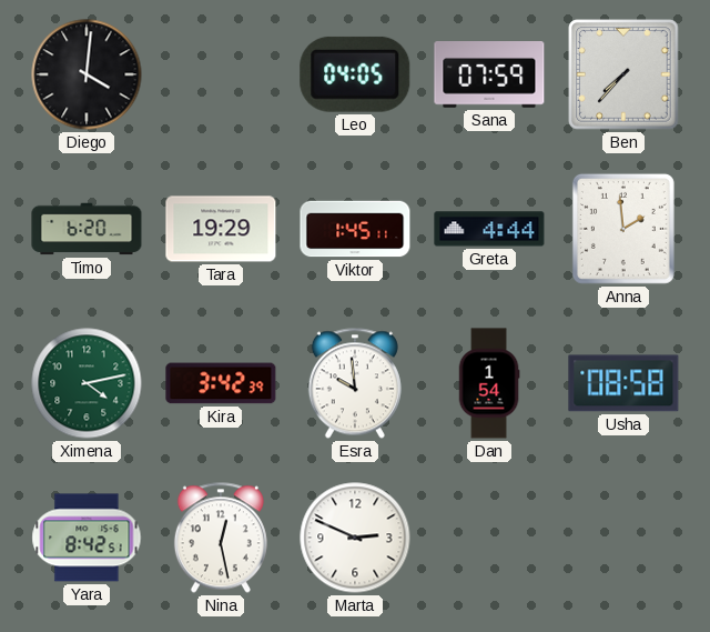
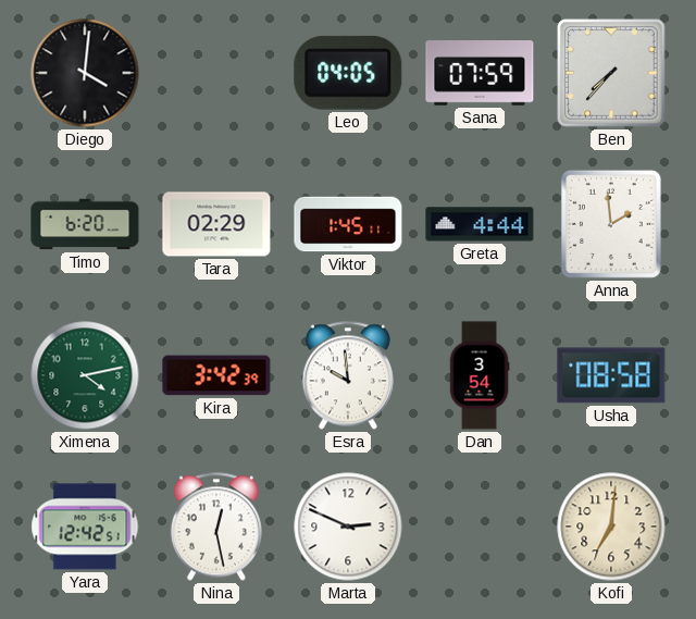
Tara: 19:29 -> 02:29
Dan: 1:54 -> 3:54
Yara: 8:42 -> 12:42
Kofi: none -> 7:01
